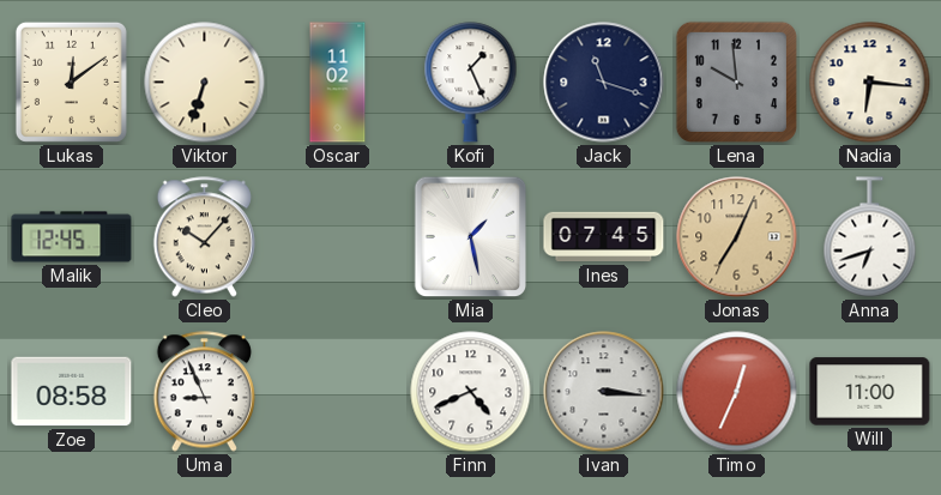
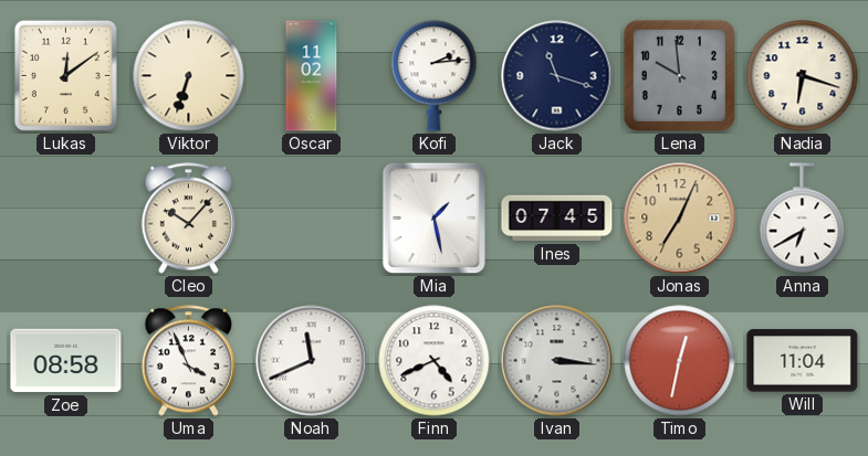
Kofi: 1:26 -> 2:14
Nadia: 6:16 -> 6:18
Malik: 12:45 -> none
Anna: 6:42 -> 6:40
Uma: 8:56 -> 3:56
Noah: none -> 11:41
Timo: 12:34 -> 12:32
Will: 11:00 -> 11:04
